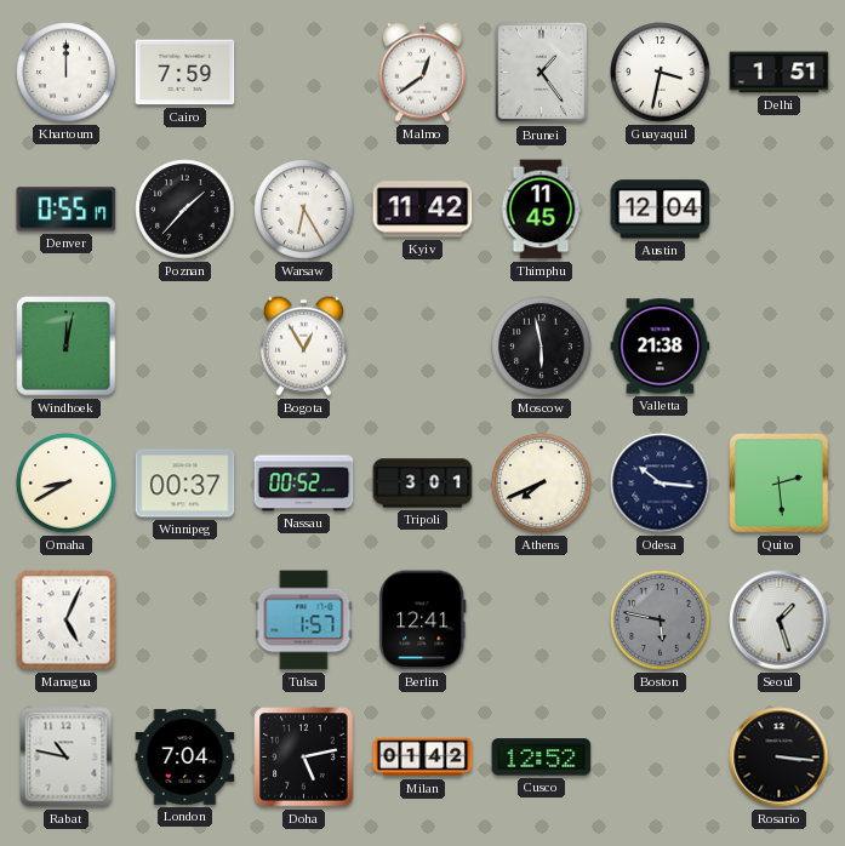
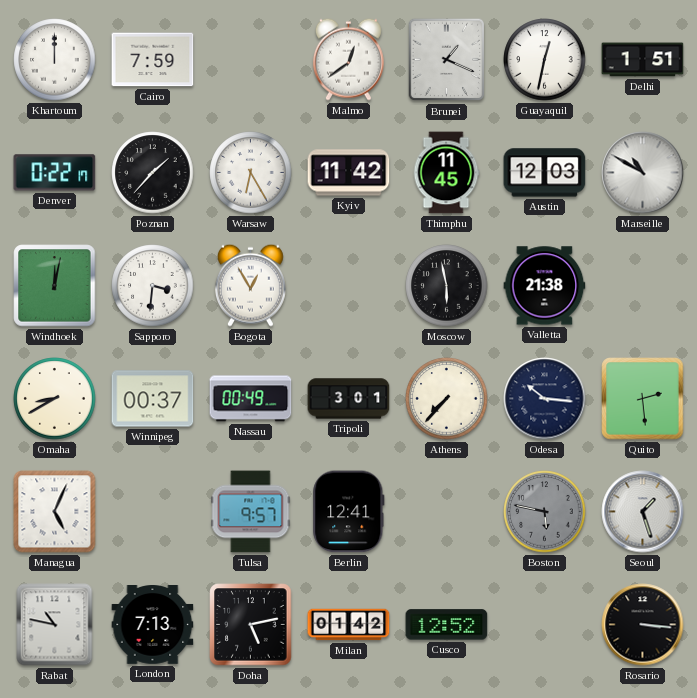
Brunei: 1:24 -> 1:19
Guayaquil: 3:32 -> 12:32
Denver: 0:55 -> 0:22
Austin: 12:04 -> 12:03
Marseille: none -> 10:50
Sapporo: none -> 3:31
Nassau: 00:52 -> 00:49
Athens: 7:41 -> 7:37
Tulsa: 1:57 -> 9:57
London: 7:04 -> 7:13
